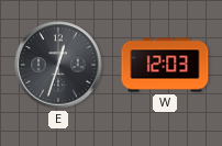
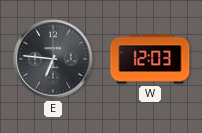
E: 12:33 -> 6:46
